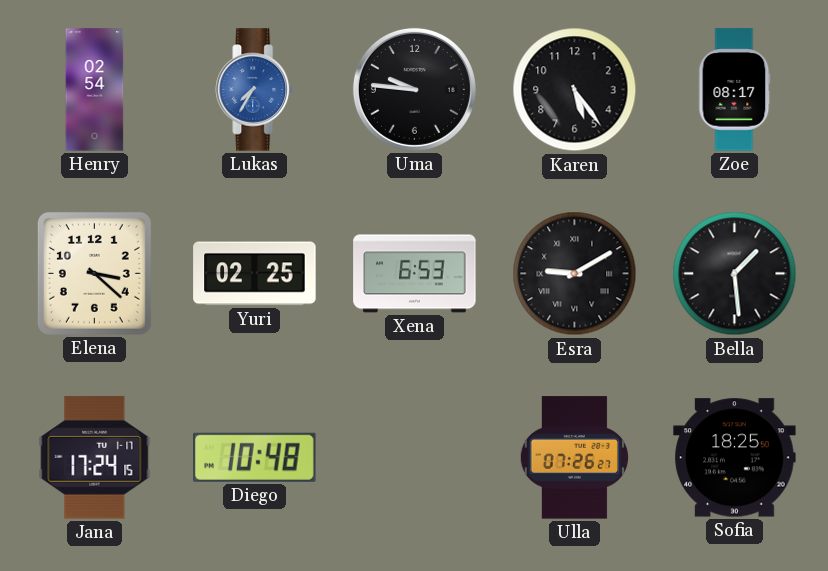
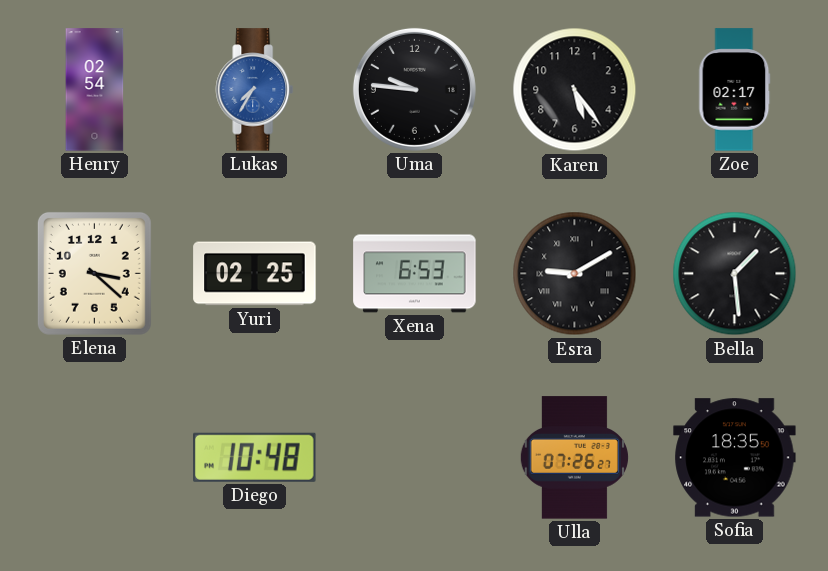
Zoe: 08:17 -> 02:17
Jana: 17:24 -> none
Sofia: 18:25 -> 18:35
